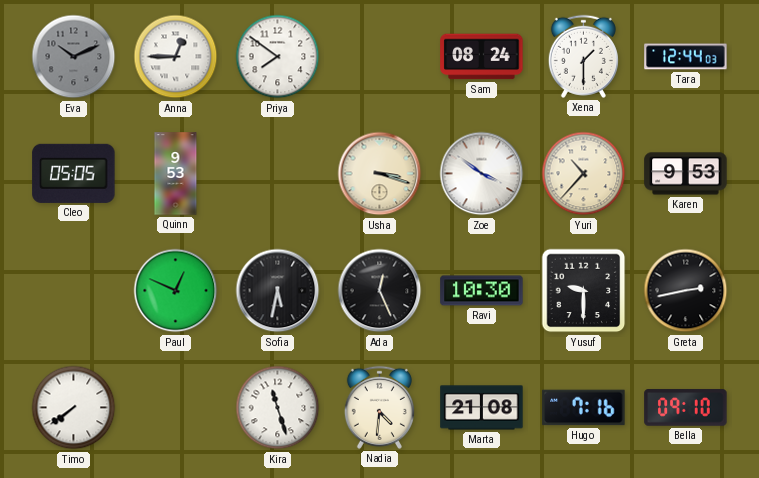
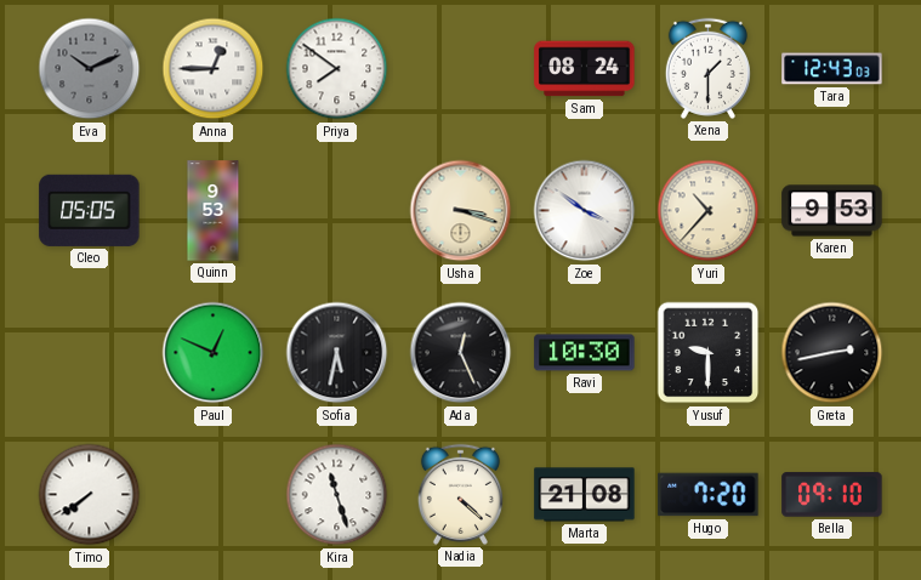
Tara: 12:44 -> 12:43
Nadia: 4:31 -> 4:22
Hugo: 7:16 -> 7:20
